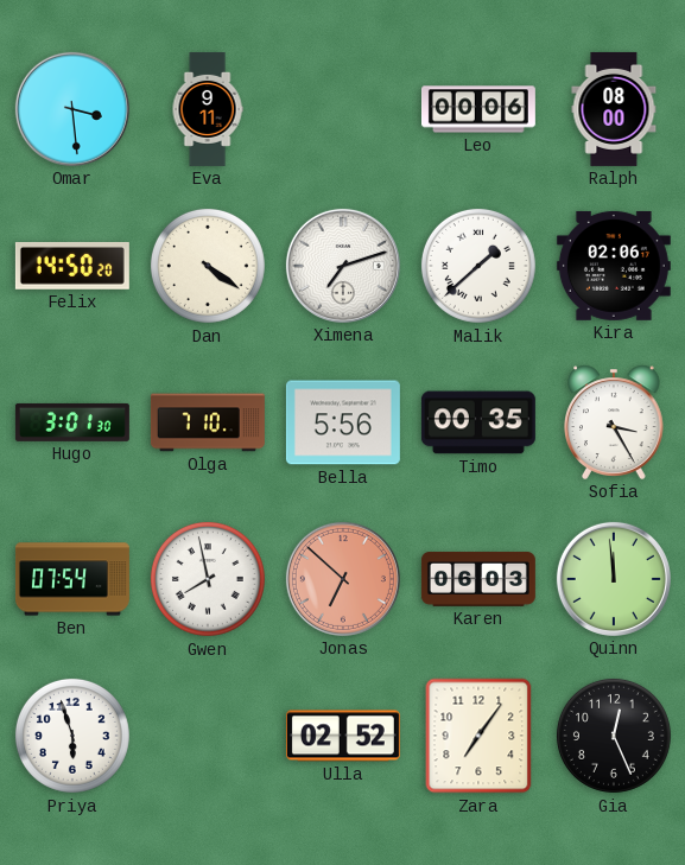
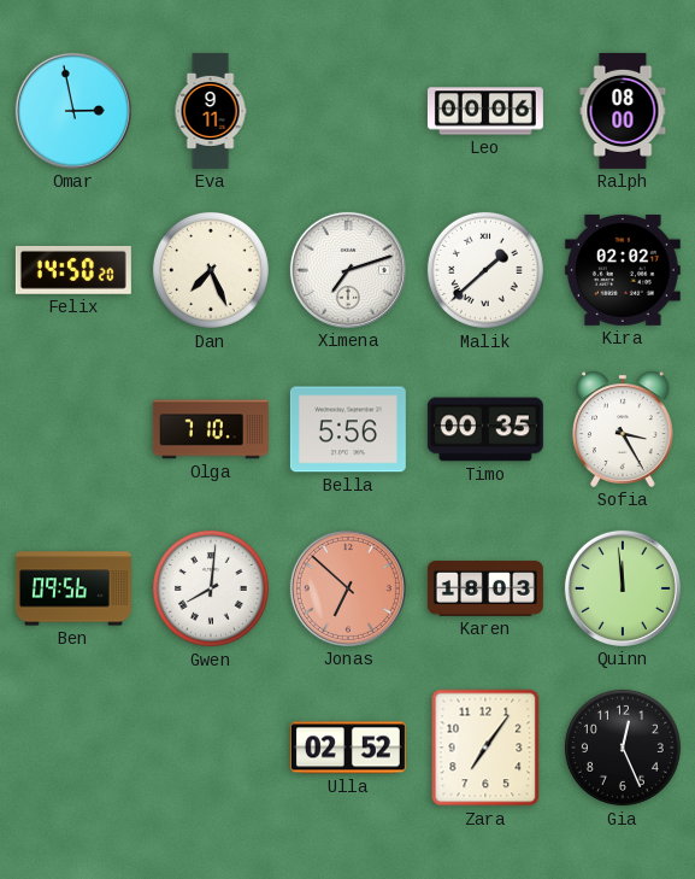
Omar: 3:29 -> 2:58
Dan: 4:21 -> 7:26
Kira: 02:06 -> 02:02
Hugo: 3:01 -> none
Ben: 07:54 -> 09:56
Gwen: 7:58 -> 8:01
Karen: 06:03 -> 18:03
Priya: 5:57 -> none
